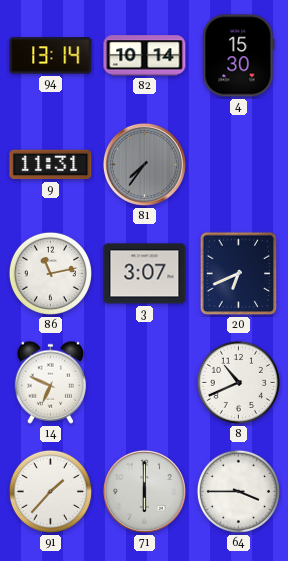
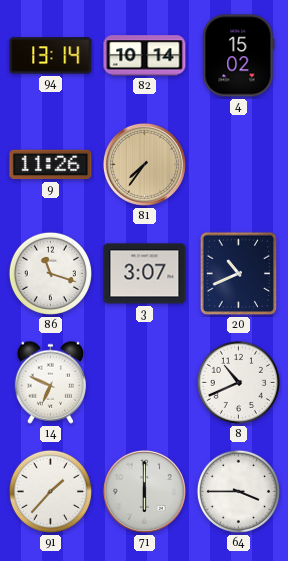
4: 15:30 -> 15:02
9: 11:31 -> 11:26
81 dial: grey -> champagne
86: 11:13 -> 11:18
20: 6:41 -> 10:41
